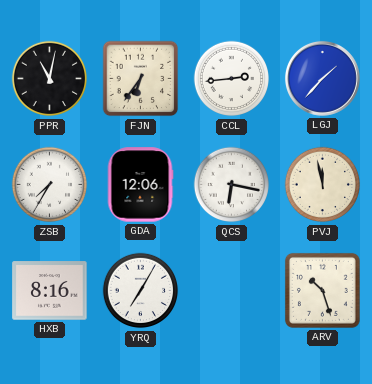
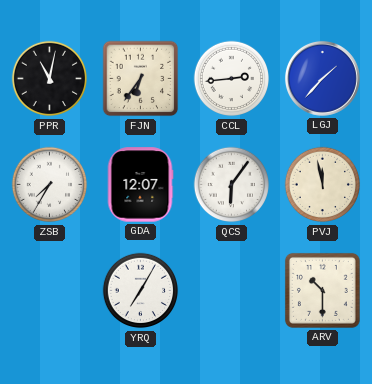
GDA: 12:06 -> 12:07
QCS: 6:17 -> 6:06
HXB: 8:16 -> none
ARV: 10:27 -> 10:30
